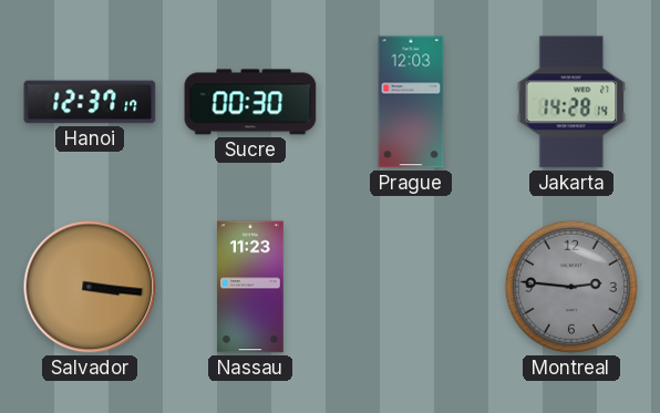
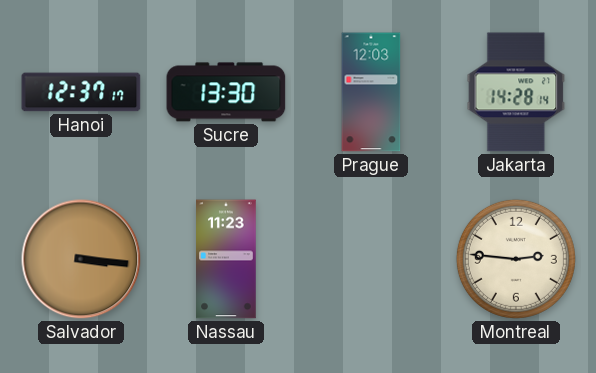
Sucre: 00:30 -> 13:30
Montreal dial: grey -> cream
